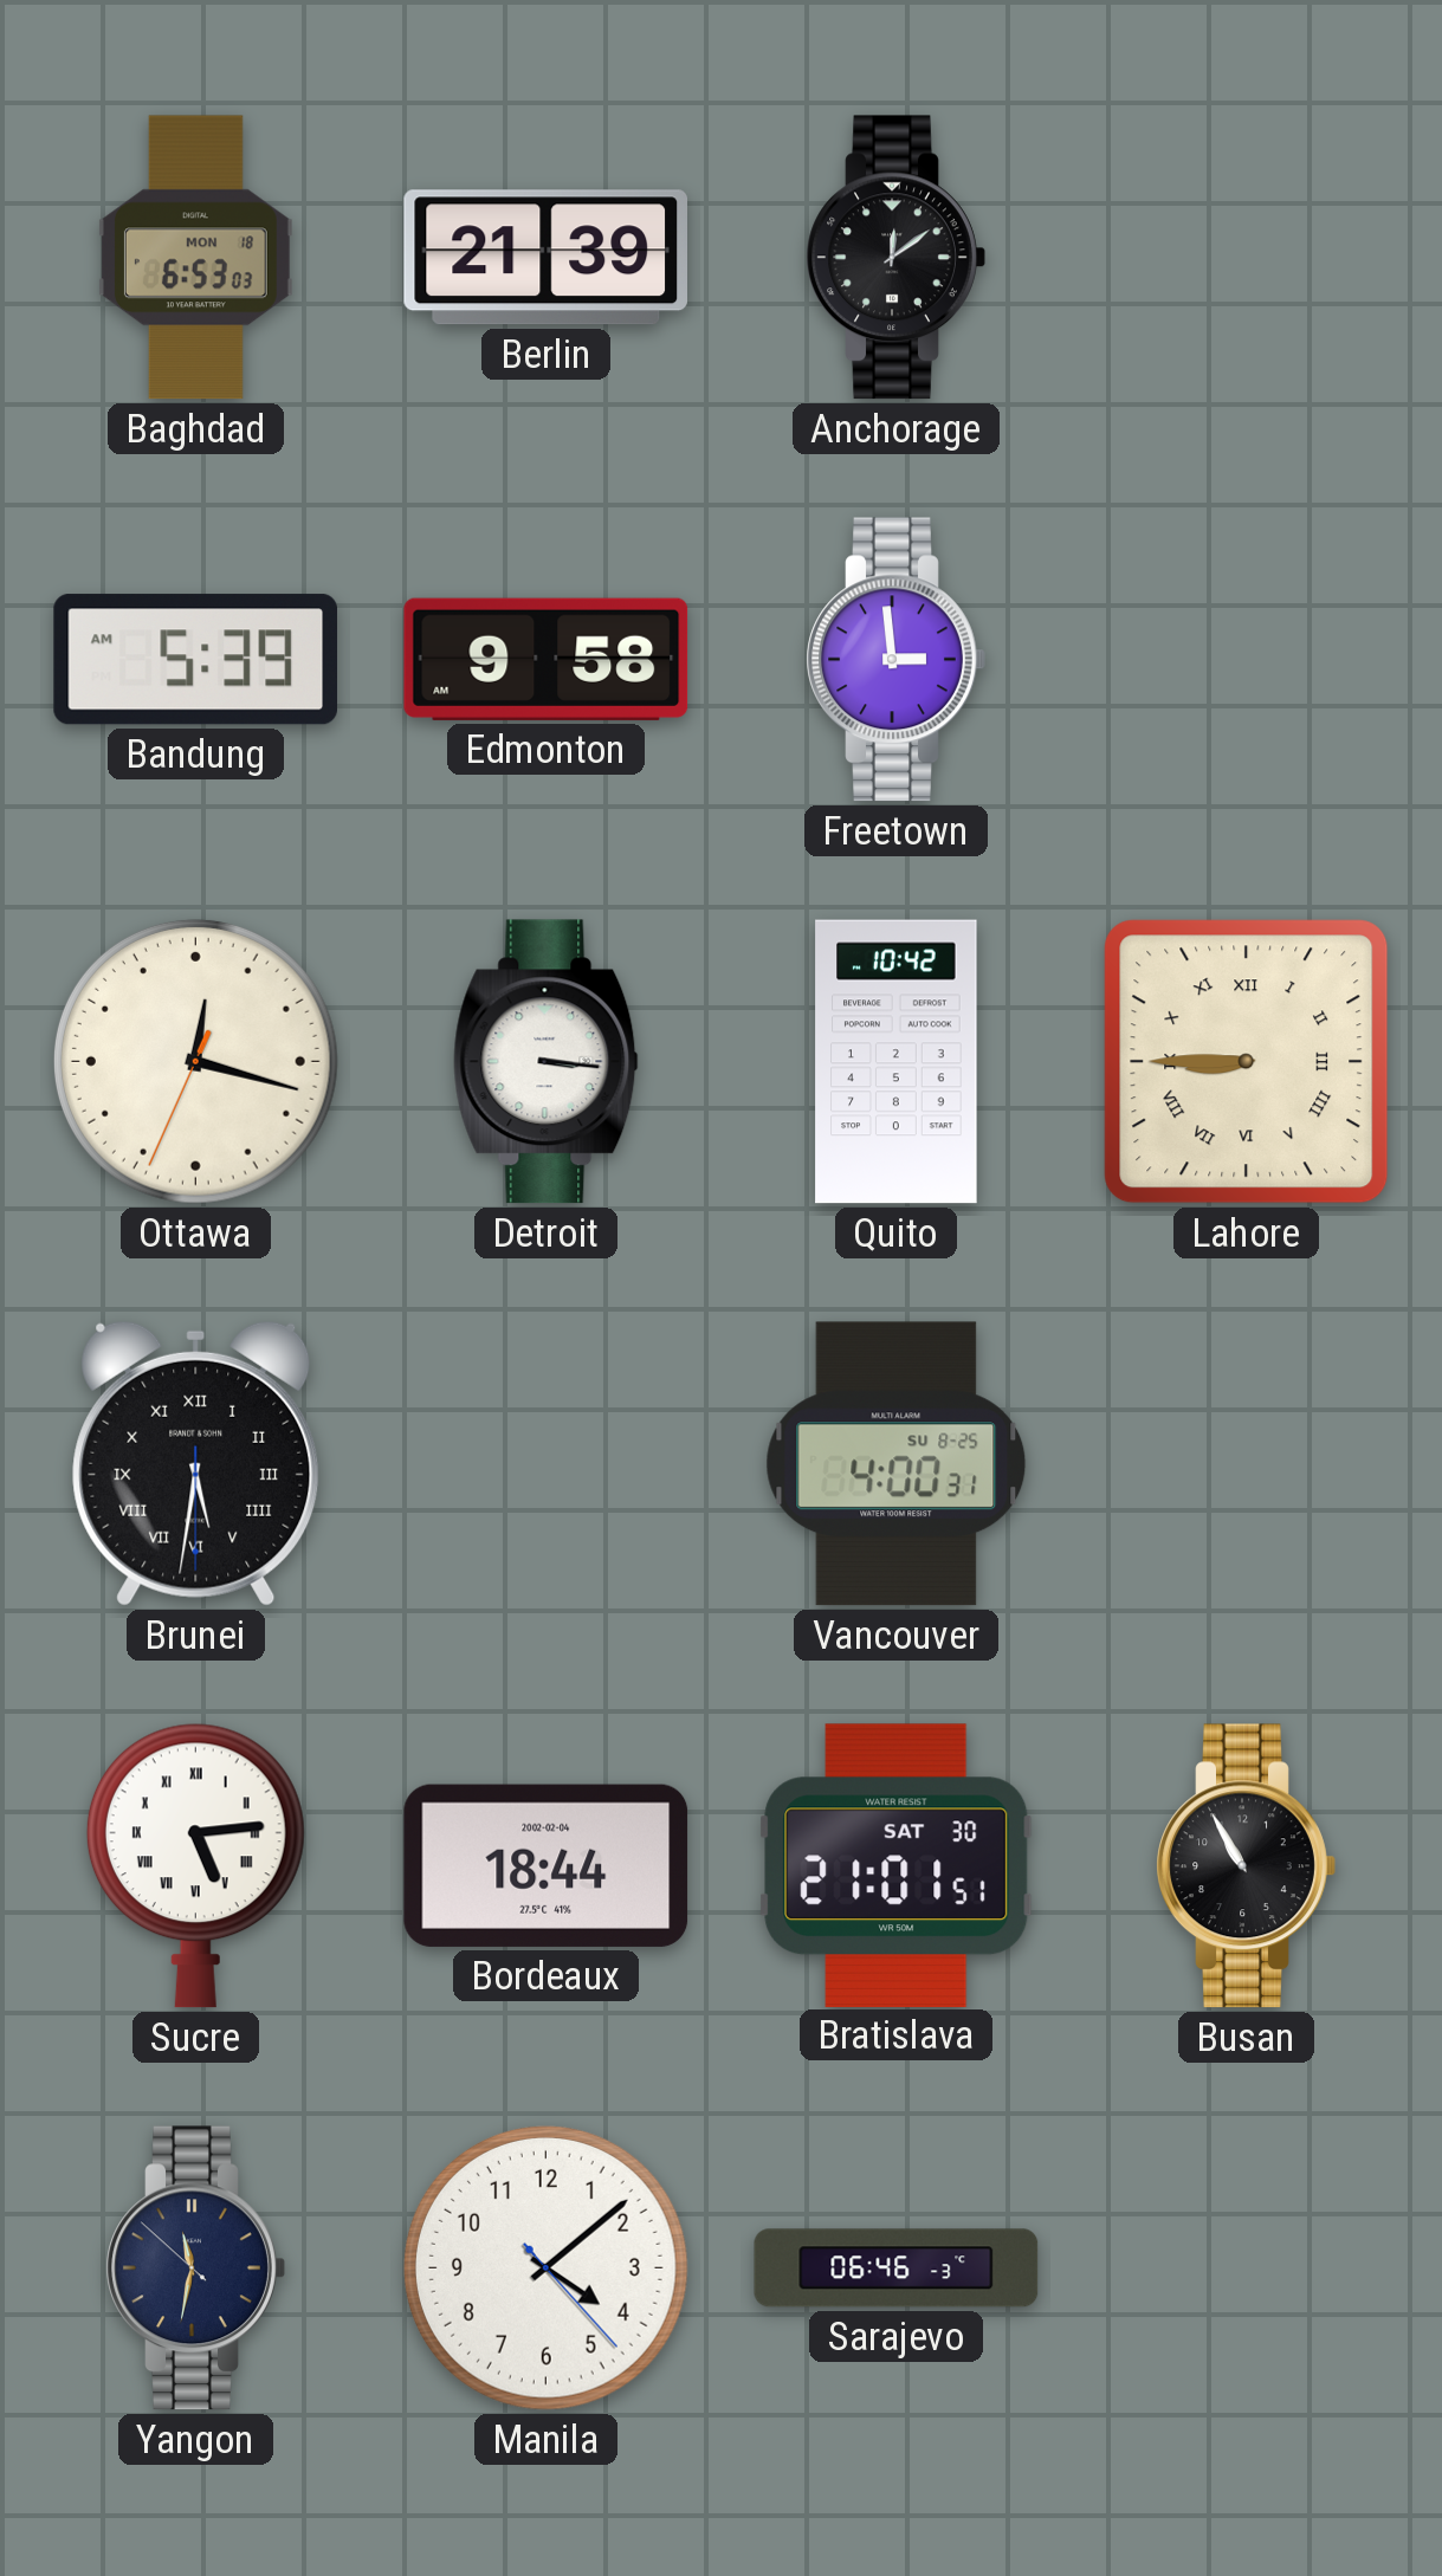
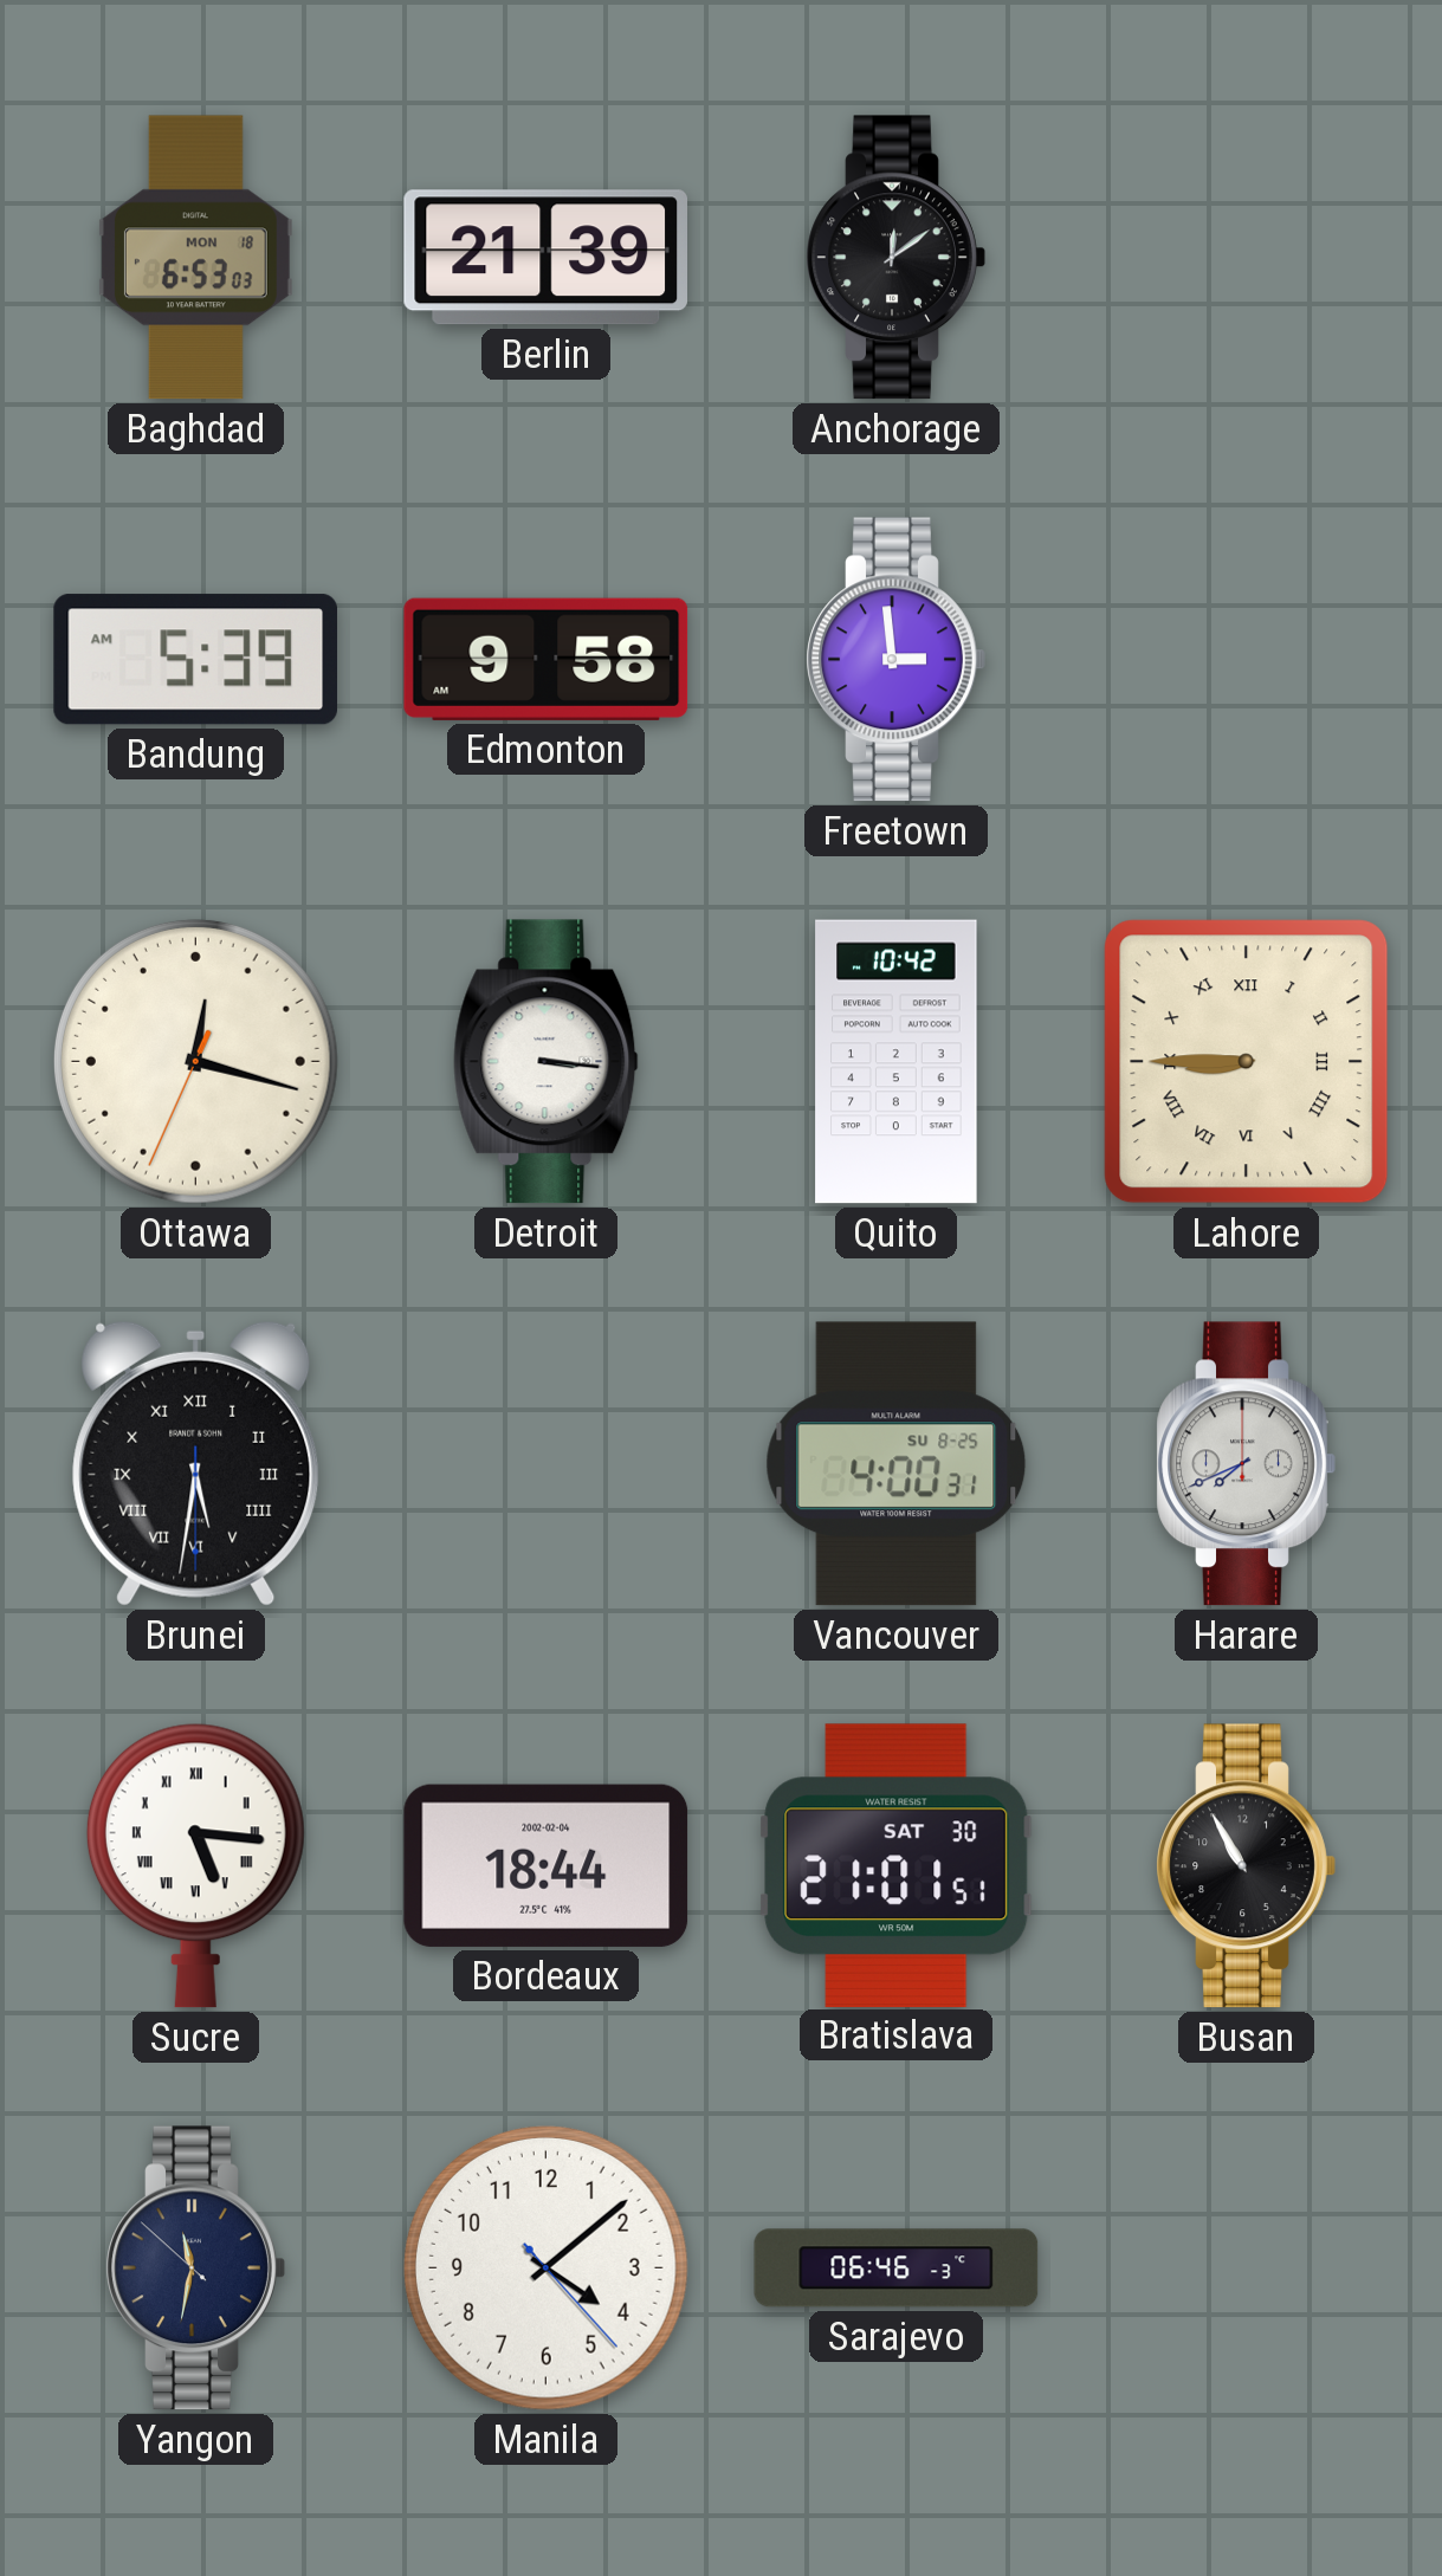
Harare: none -> 7:41
Sucre: 5:14 -> 5:16
